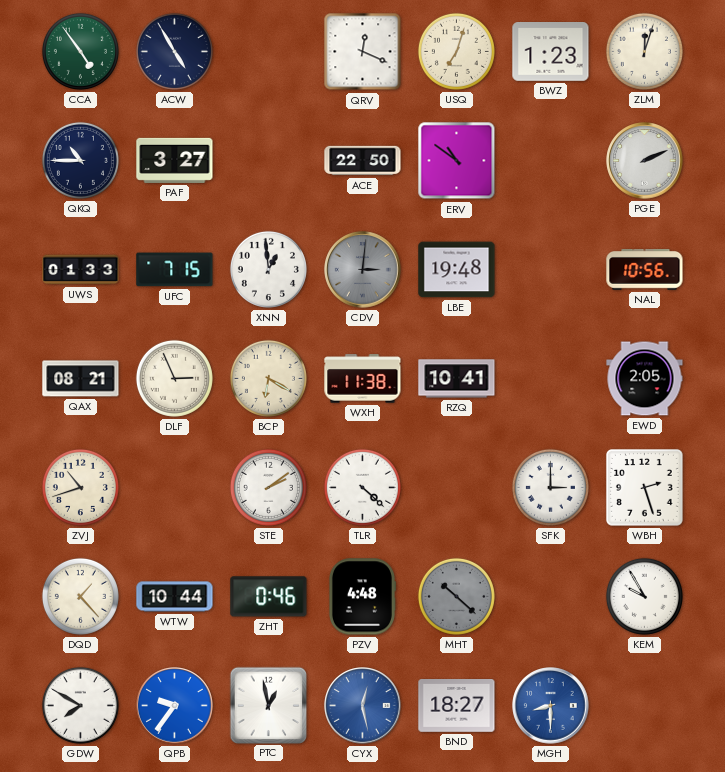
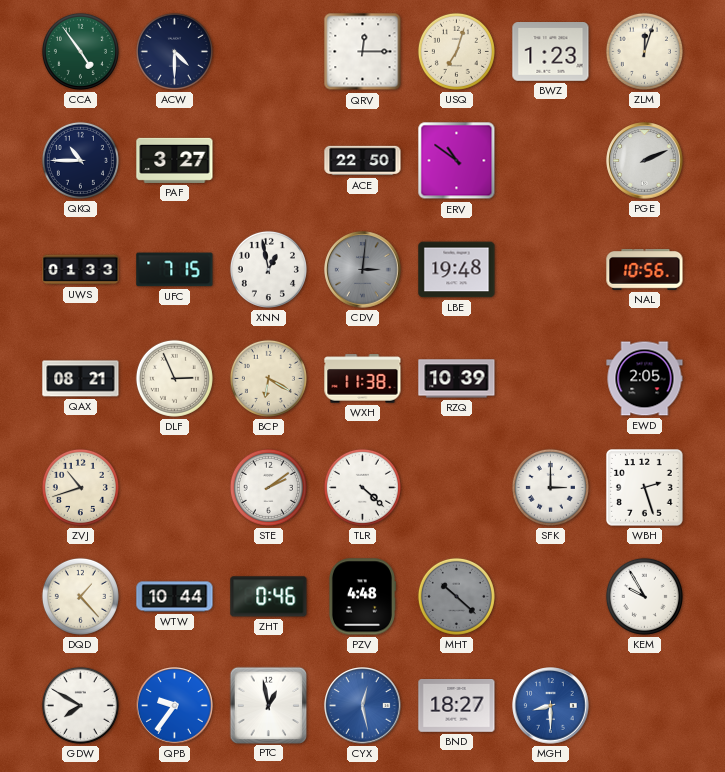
ACW: 4:55 -> 4:30
QRV: 12:19 -> 12:15
XNN: 12:59 -> 12:58
RZQ: 10:41 -> 10:39
